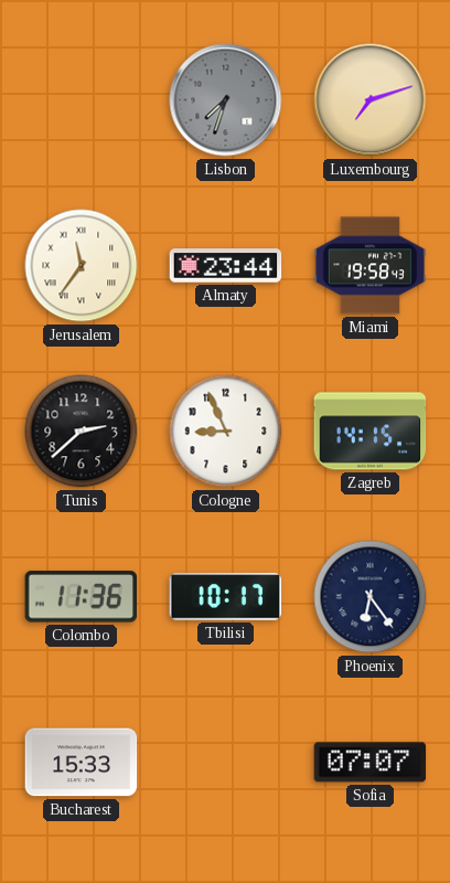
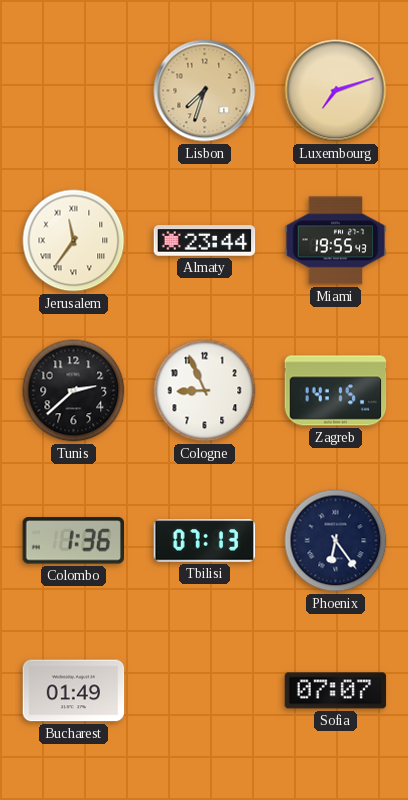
Lisbon dial: grey -> champagne
Miami: 19:58 -> 19:55
Colombo: 11:36 -> 1:36
Tbilisi: 10:17 -> 07:13
Bucharest: 15:33 -> 01:49
